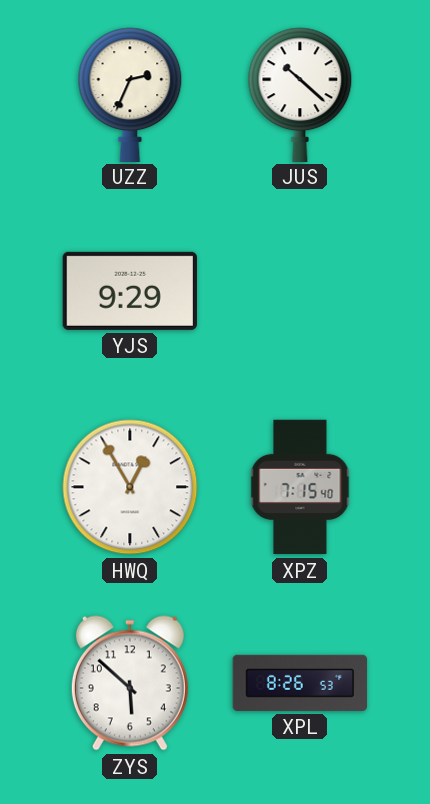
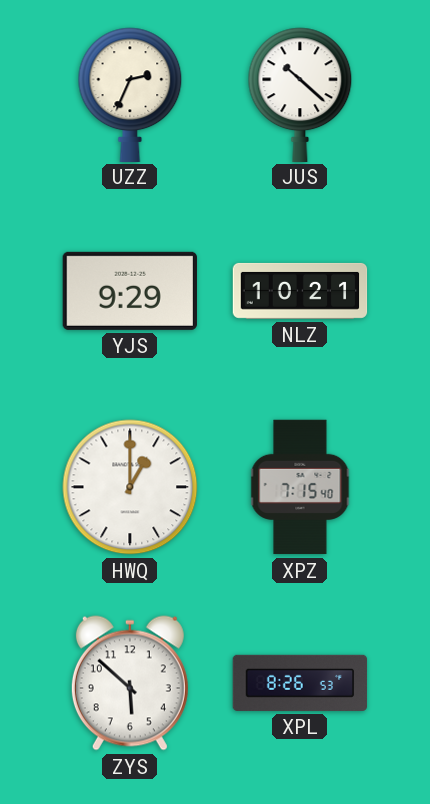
NLZ: none -> 10:21
HWQ: 12:55 -> 1:00
